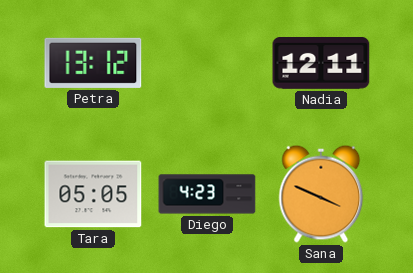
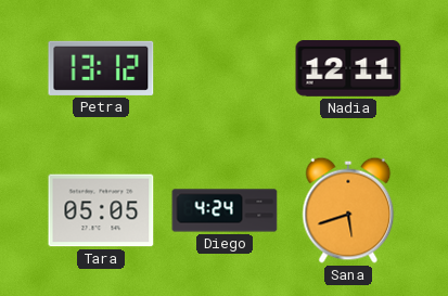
Diego: 4:23 -> 4:24
Sana: 3:49 -> 5:42
